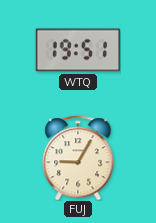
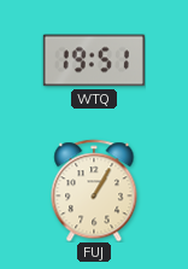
FUJ: 9:05 -> 1:05
